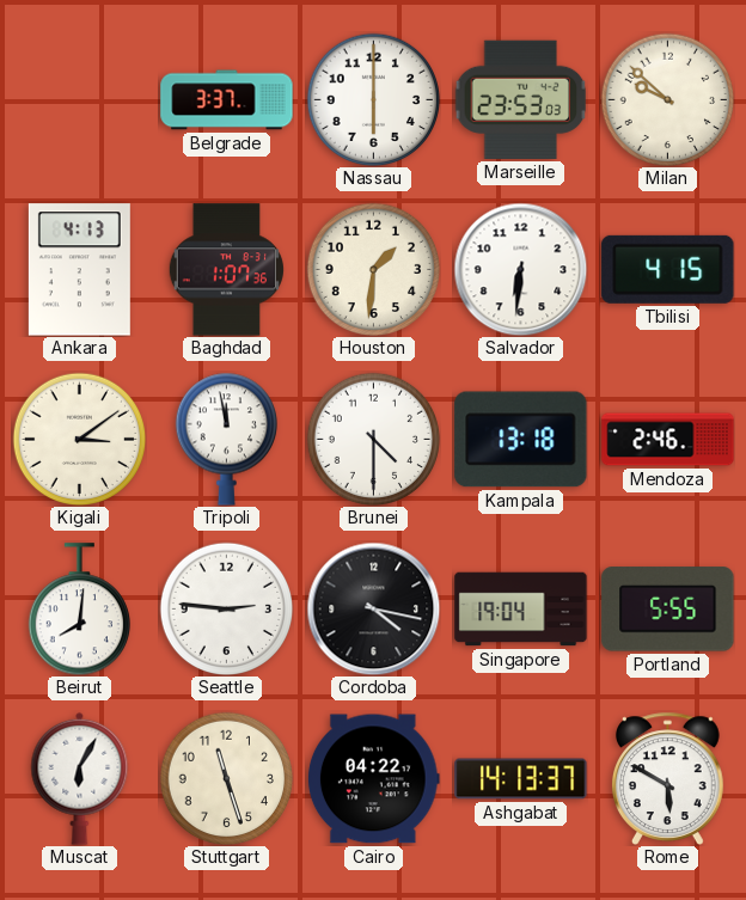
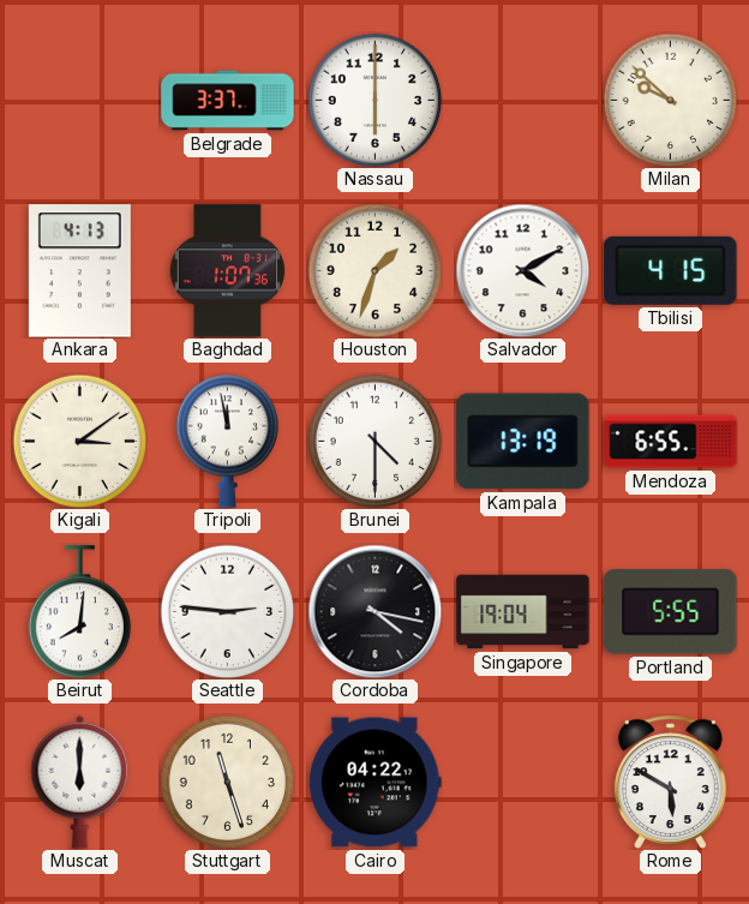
Marseille: 23:53 -> none
Houston: 1:31 -> 1:33
Salvador: 6:31 -> 4:10
Kampala: 13:18 -> 13:19
Mendoza: 2:46 -> 6:55
Muscat: 6:05 -> 6:00
Ashgabat: 14:13 -> none
